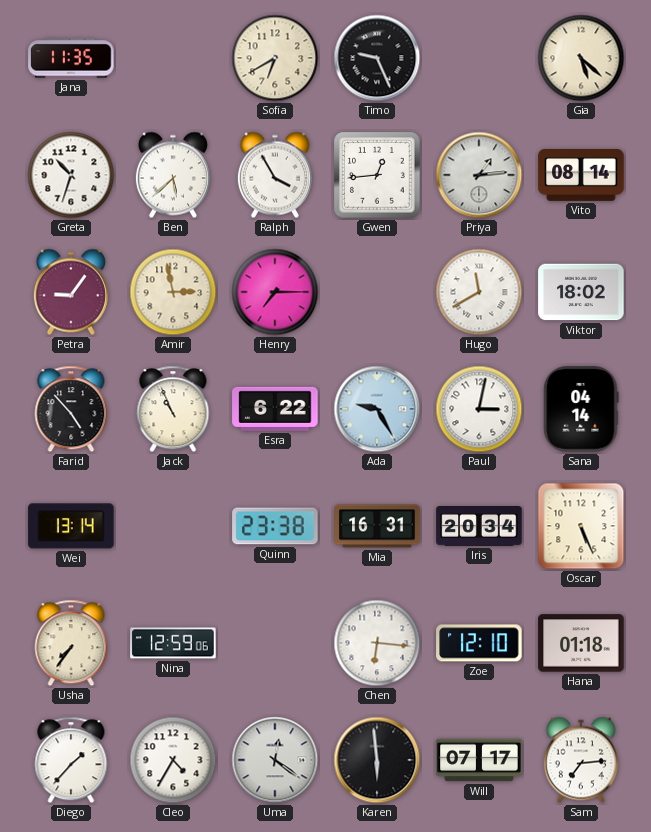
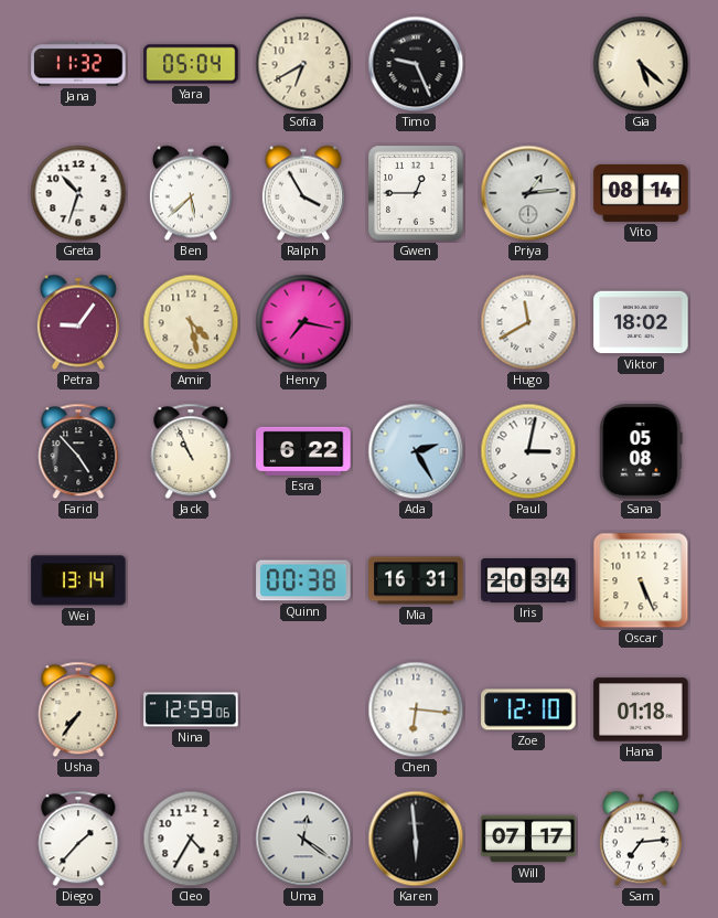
Jana: 11:35 -> 11:32
Yara: none -> 05:04
Gwen: 12:44 -> 12:45
Amir: 2:58 -> 4:28
Henry: 7:15 -> 7:17
Ada: 9:25 -> 2:25
Sana: 04:14 -> 05:08
Quinn: 23:38 -> 00:38
